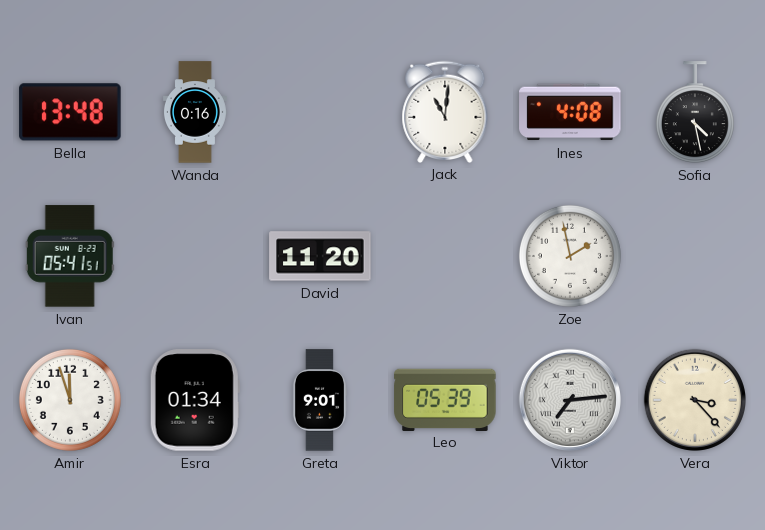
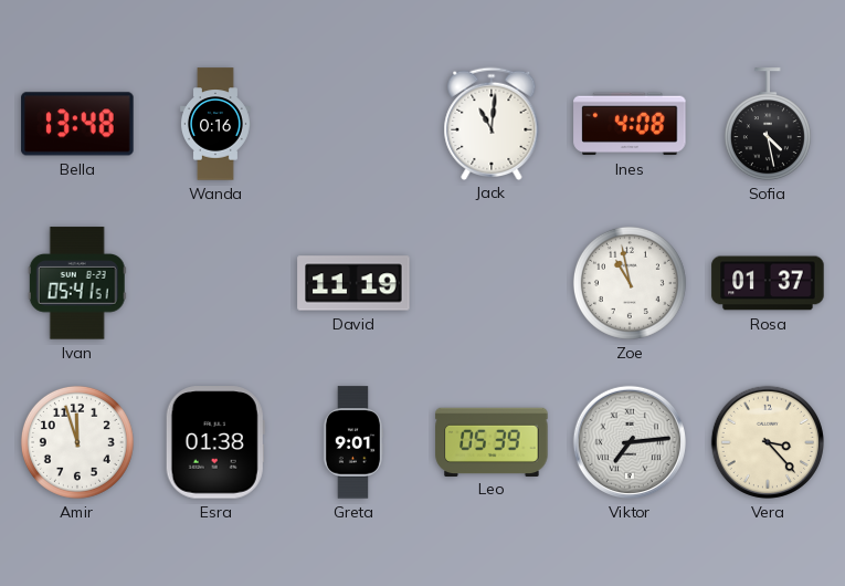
David: 11:20 -> 11:19
Zoe: 1:58 -> 10:58
Rosa: none -> 01:37
Esra: 01:34 -> 01:38
